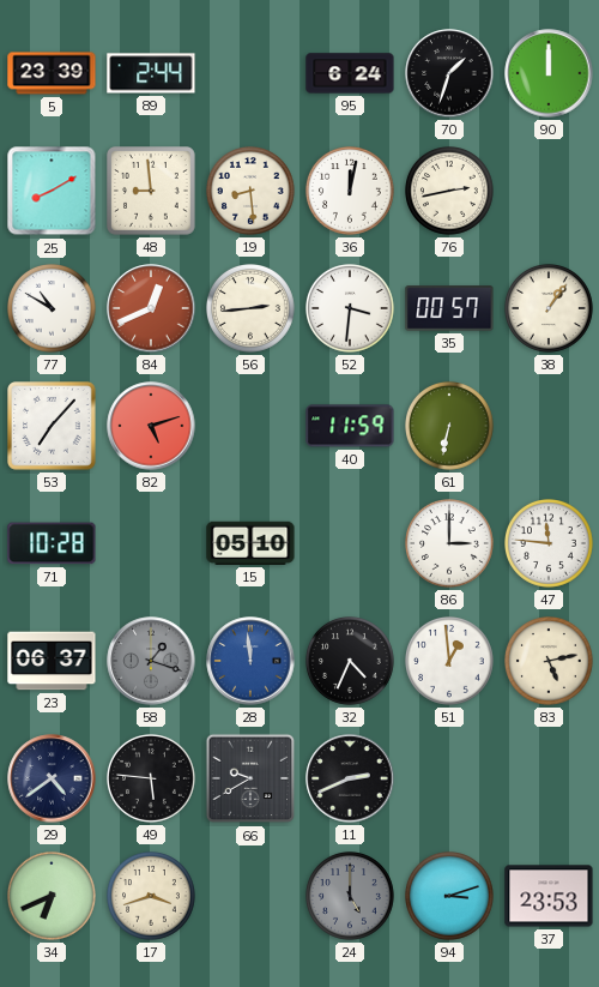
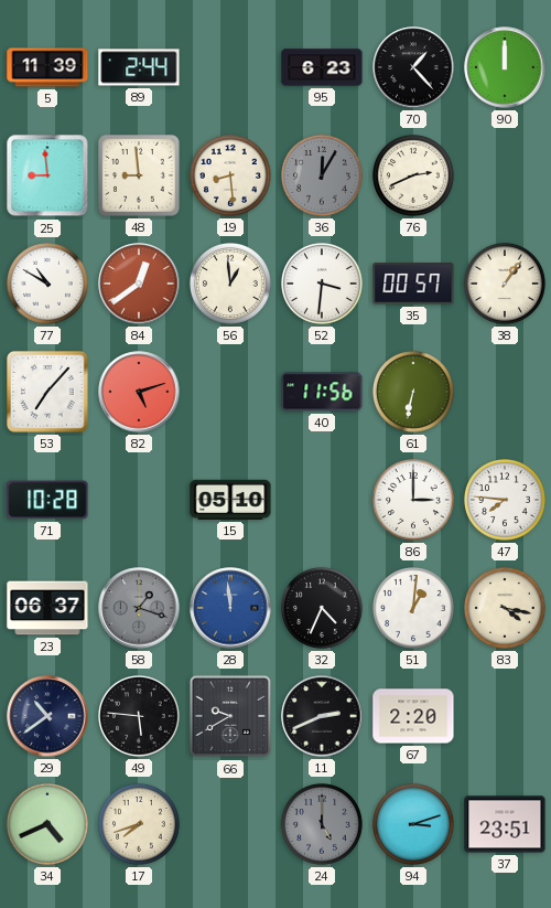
5: 23:39 -> 11:39
95: 6:24 -> 6:23
70: 1:33 -> 1:23
25: 8:10 -> 8:59
36: 12:02 -> 12:05
36 dial: white -> grey
76: 2:43 -> 2:41
84: 12:41 -> 12:39
56: 2:44 -> 12:59
40: 11:59 -> 11:56
47: 11:46 -> 7:46
51: 12:59 -> 1:01
83: 5:13 -> 4:17
29: 4:39 -> 10:39
67: none -> 2:20
34: 6:41 -> 4:41
17: 3:42 -> 7:42
37: 23:53 -> 23:51
